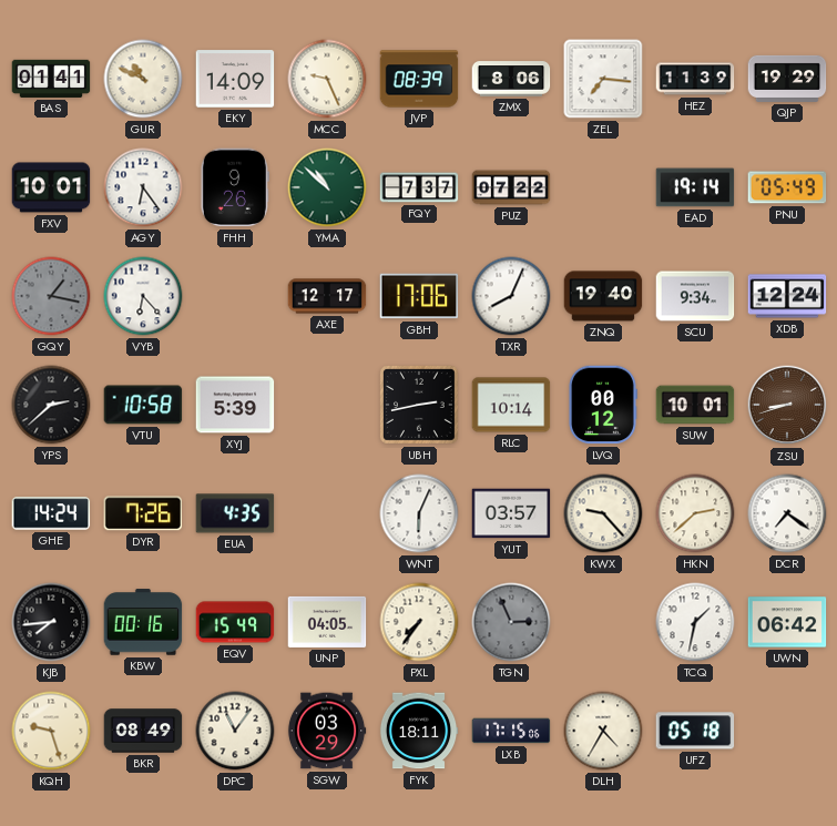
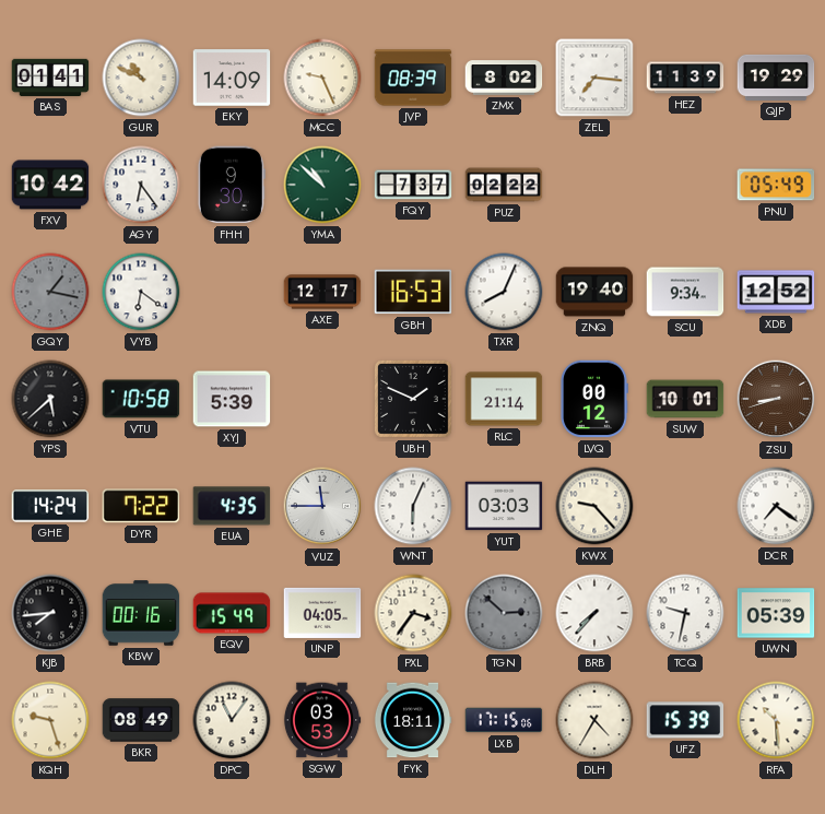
ZMX: 8:06 -> 8:02
FXV: 10:01 -> 10:42
FHH: 9:26 -> 9:30
PUZ: 07:22 -> 02:22
EAD: 19:14 -> none
VYB: 6:23 -> 6:21
GBH: 17:06 -> 16:53
XDB: 12:24 -> 12:52
YPS: 2:38 -> 5:38
UBH: 2:43 -> 1:49
RLC: 10:14 -> 21:14
DYR: 7:26 -> 7:22
VUZ: none -> 11:45
YUT: 03:57 -> 03:03
HKN: 2:38 -> none
PXL: 7:36 -> 3:36
TGN: 2:56 -> 2:52
BRB: none -> 7:37
TCQ: 1:32 -> 9:32
UWN: 06:42 -> 05:39
SGW: 03:29 -> 03:53
UFZ: 05:18 -> 15:39
RFA: none -> 10:29
